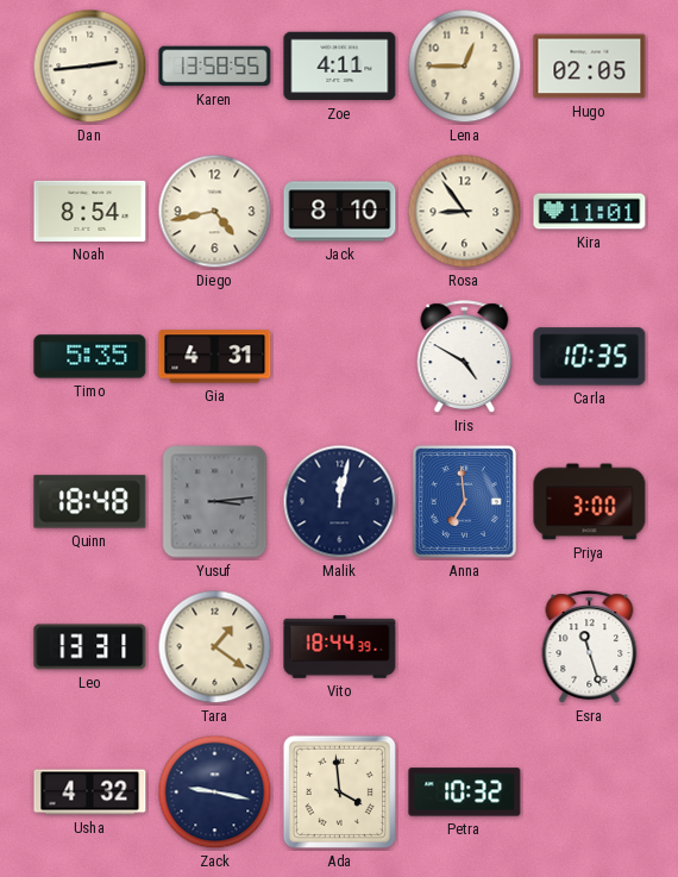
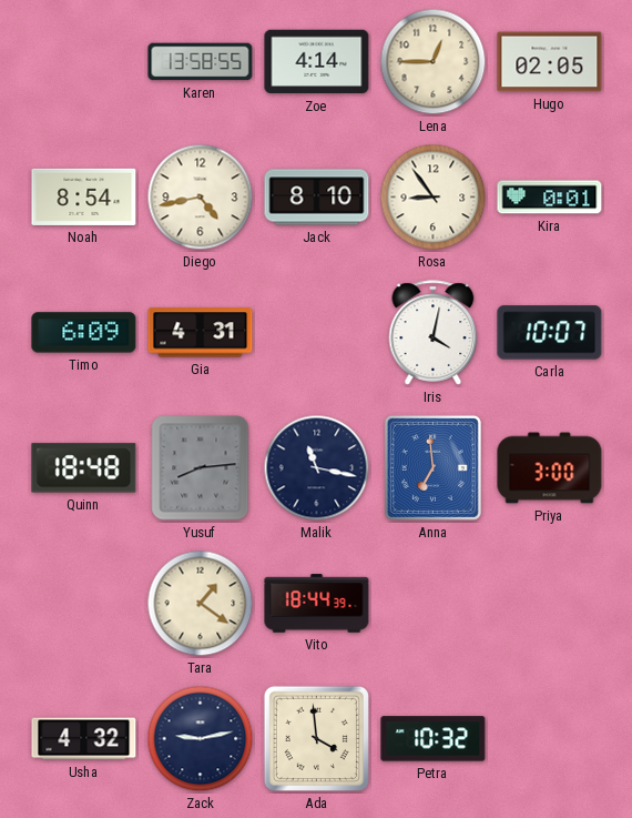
Dan: 2:44 -> none
Zoe: 4:11 -> 4:14
Kira: 11:01 -> 0:01
Timo: 5:35 -> 6:09
Iris: 4:50 -> 4:02
Carla: 10:35 -> 10:07
Yusuf: 3:14 -> 8:14
Malik: 12:02 -> 11:17
Leo: 13:31 -> none
Esra: 11:27 -> none
Zack: 9:17 -> 9:13
